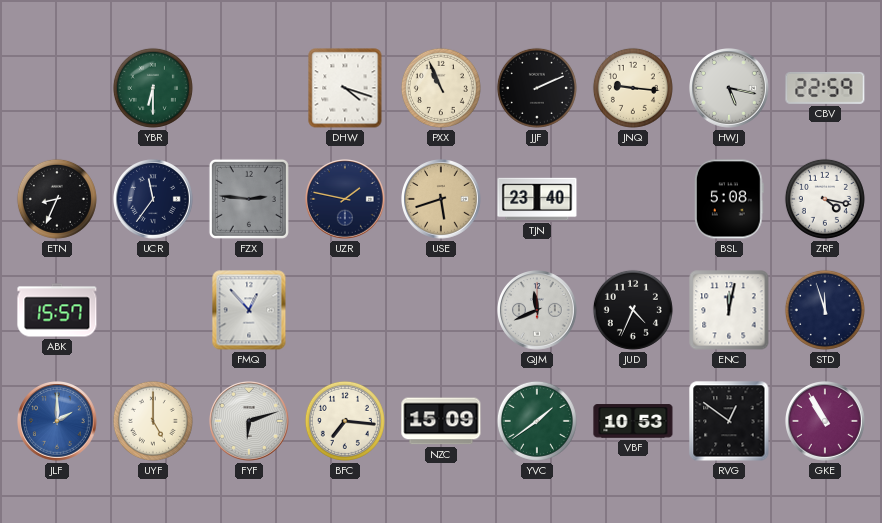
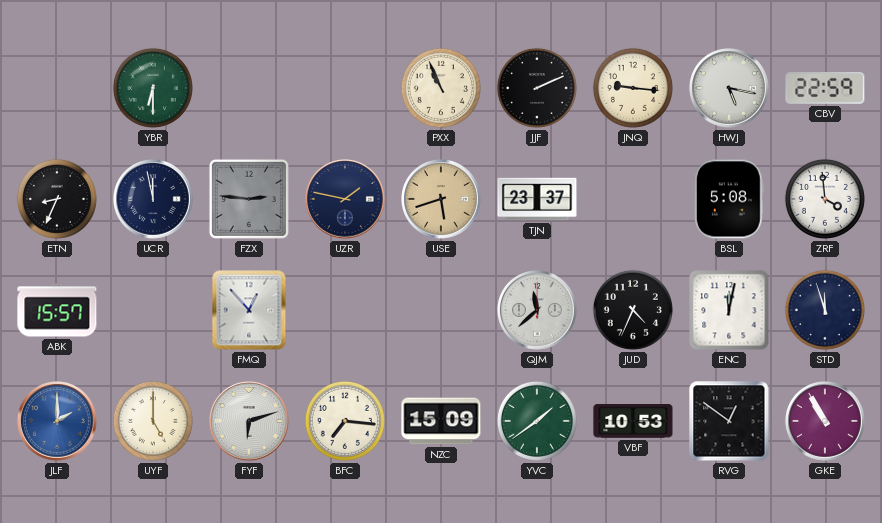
DHW: 4:18 -> none
UCR: 11:36 -> 11:58
TJN: 23:40 -> 23:37
ZRF: 4:17 -> 3:59
QJM: 11:41 -> 11:38
